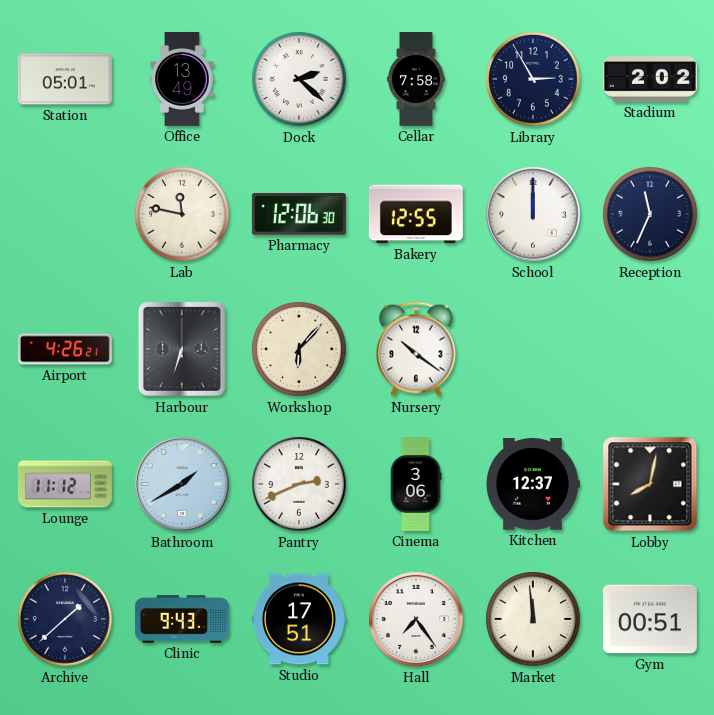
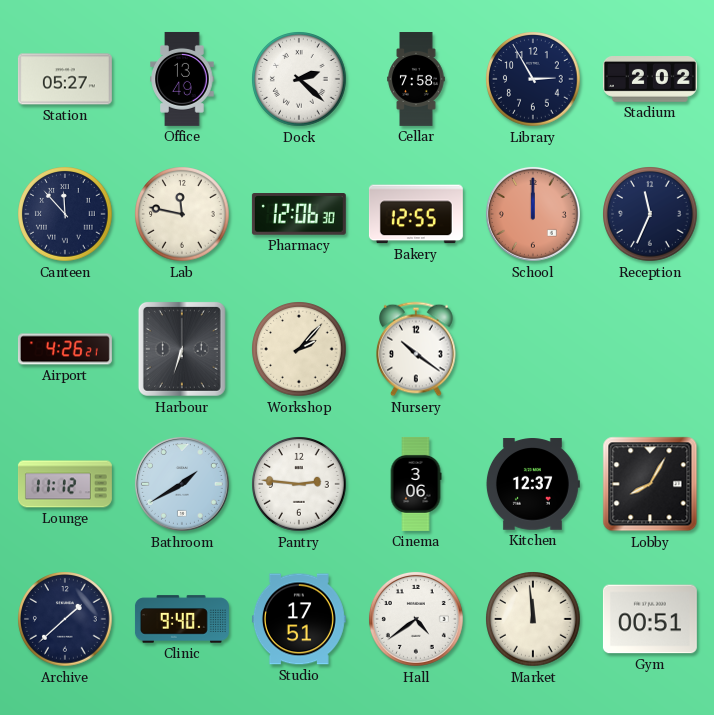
Station: 05:01 -> 05:27
Canteen: none -> 11:53
School dial: white -> salmon
Workshop: 6:07 -> 2:07
Pantry: 2:41 -> 2:46
Lobby: 8:02 -> 8:05
Clinic: 9:43 -> 9:40
Hall: 7:24 -> 4:39
